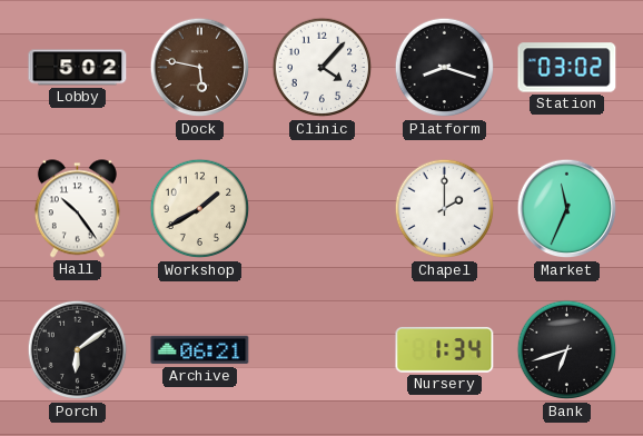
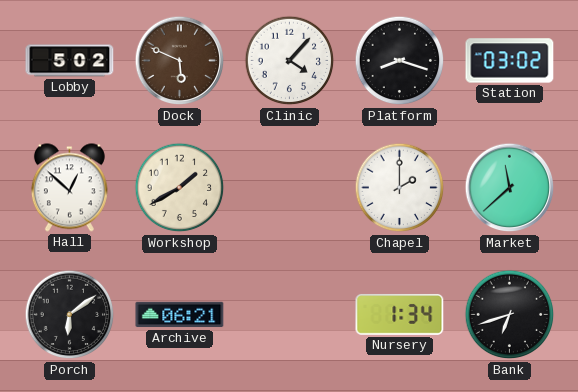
Dock: 5:47 -> 5:49
Hall: 10:24 -> 12:52
Market: 11:34 -> 11:38
